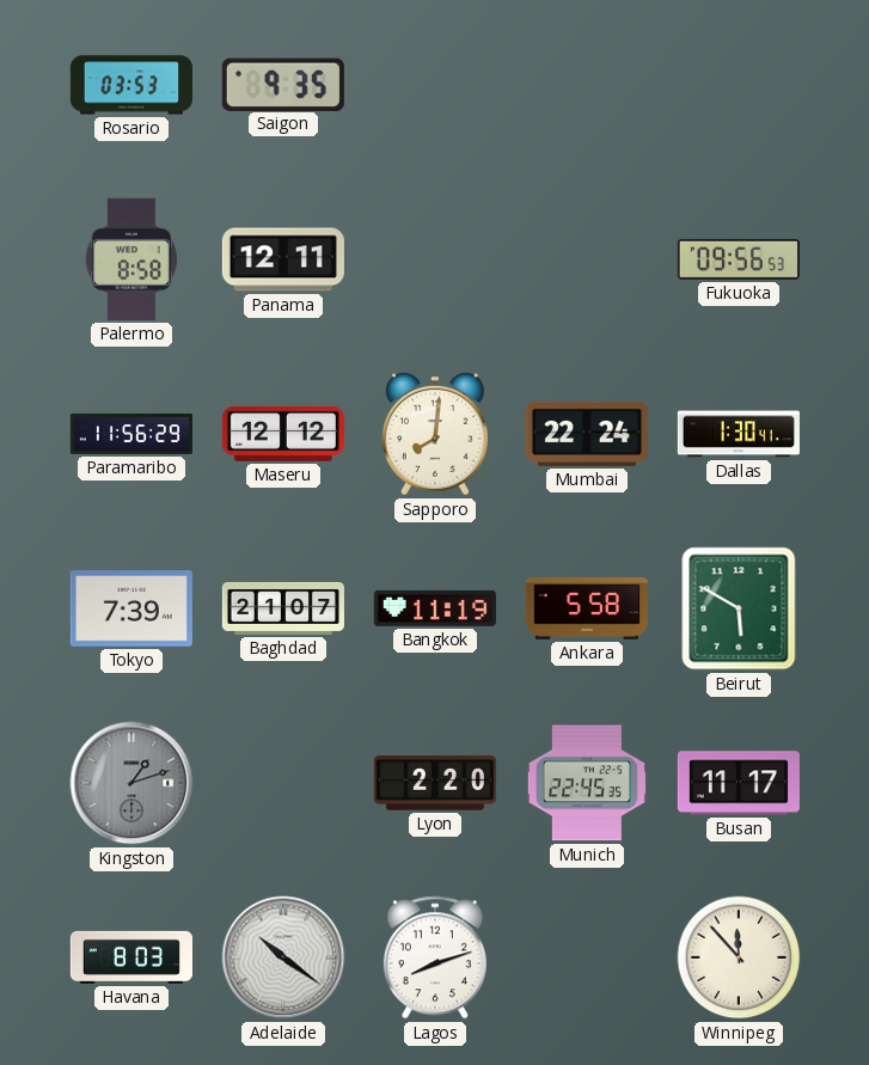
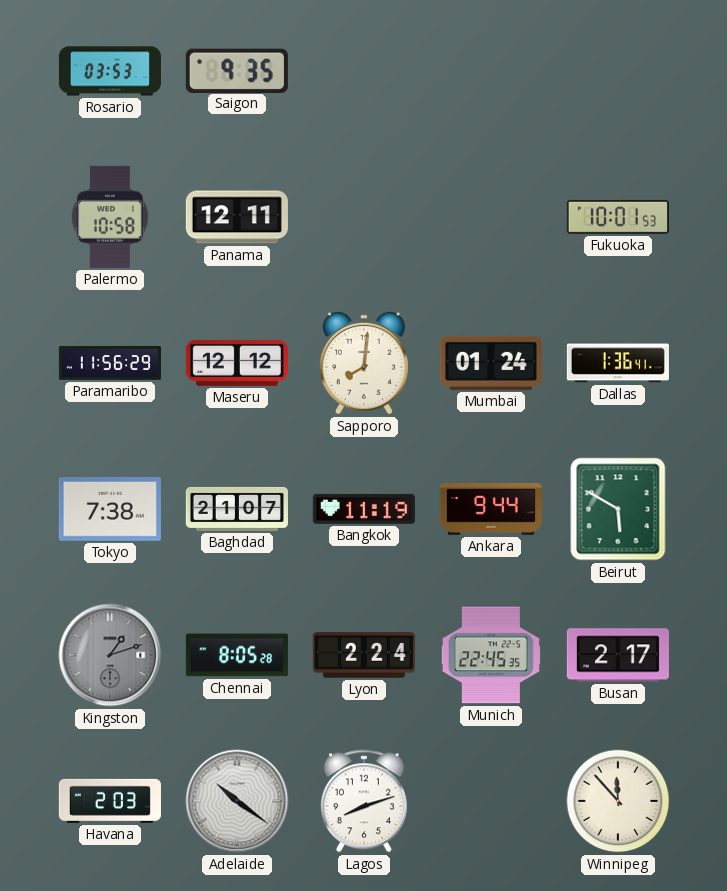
Palermo: 8:58 -> 10:58
Fukuoka: 09:56 -> 10:01
Mumbai: 22:24 -> 01:24
Dallas: 1:30 -> 1:36
Tokyo: 7:39 -> 7:38
Ankara: 5:58 -> 9:44
Chennai: none -> 8:05
Lyon: 2:20 -> 2:24
Busan: 11:17 -> 2:17
Havana: 8:03 -> 2:03
